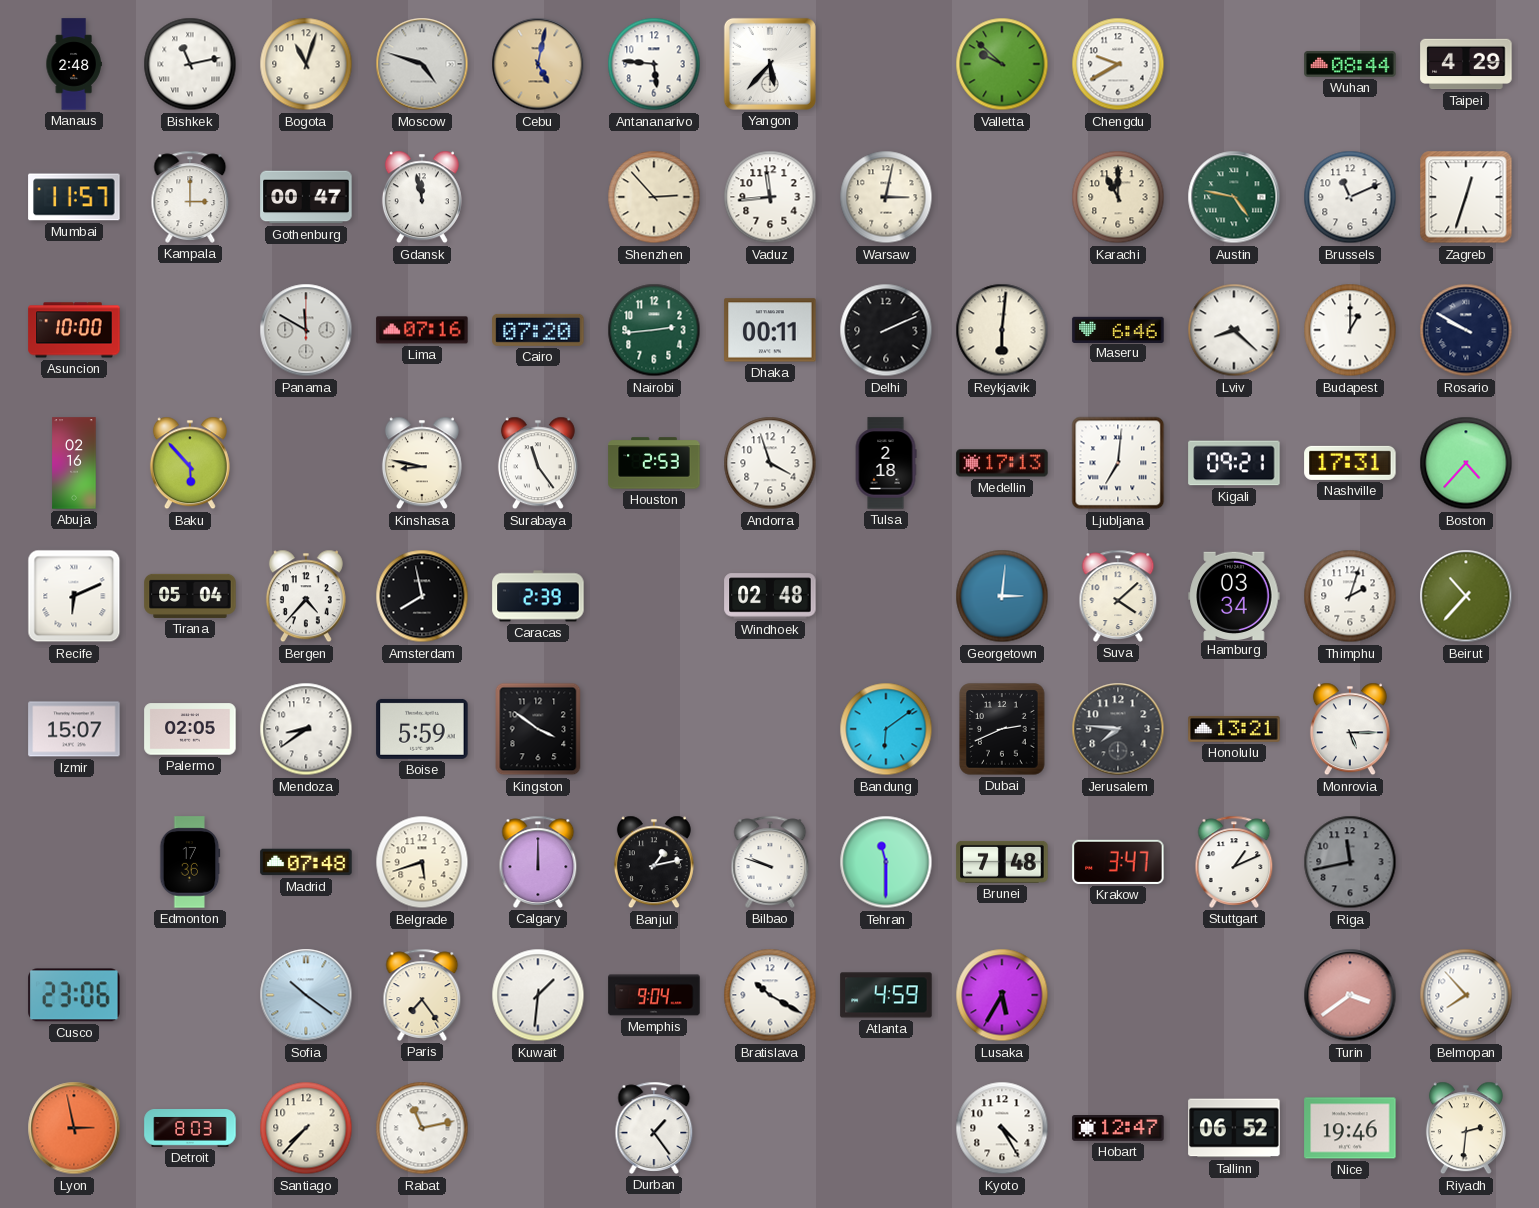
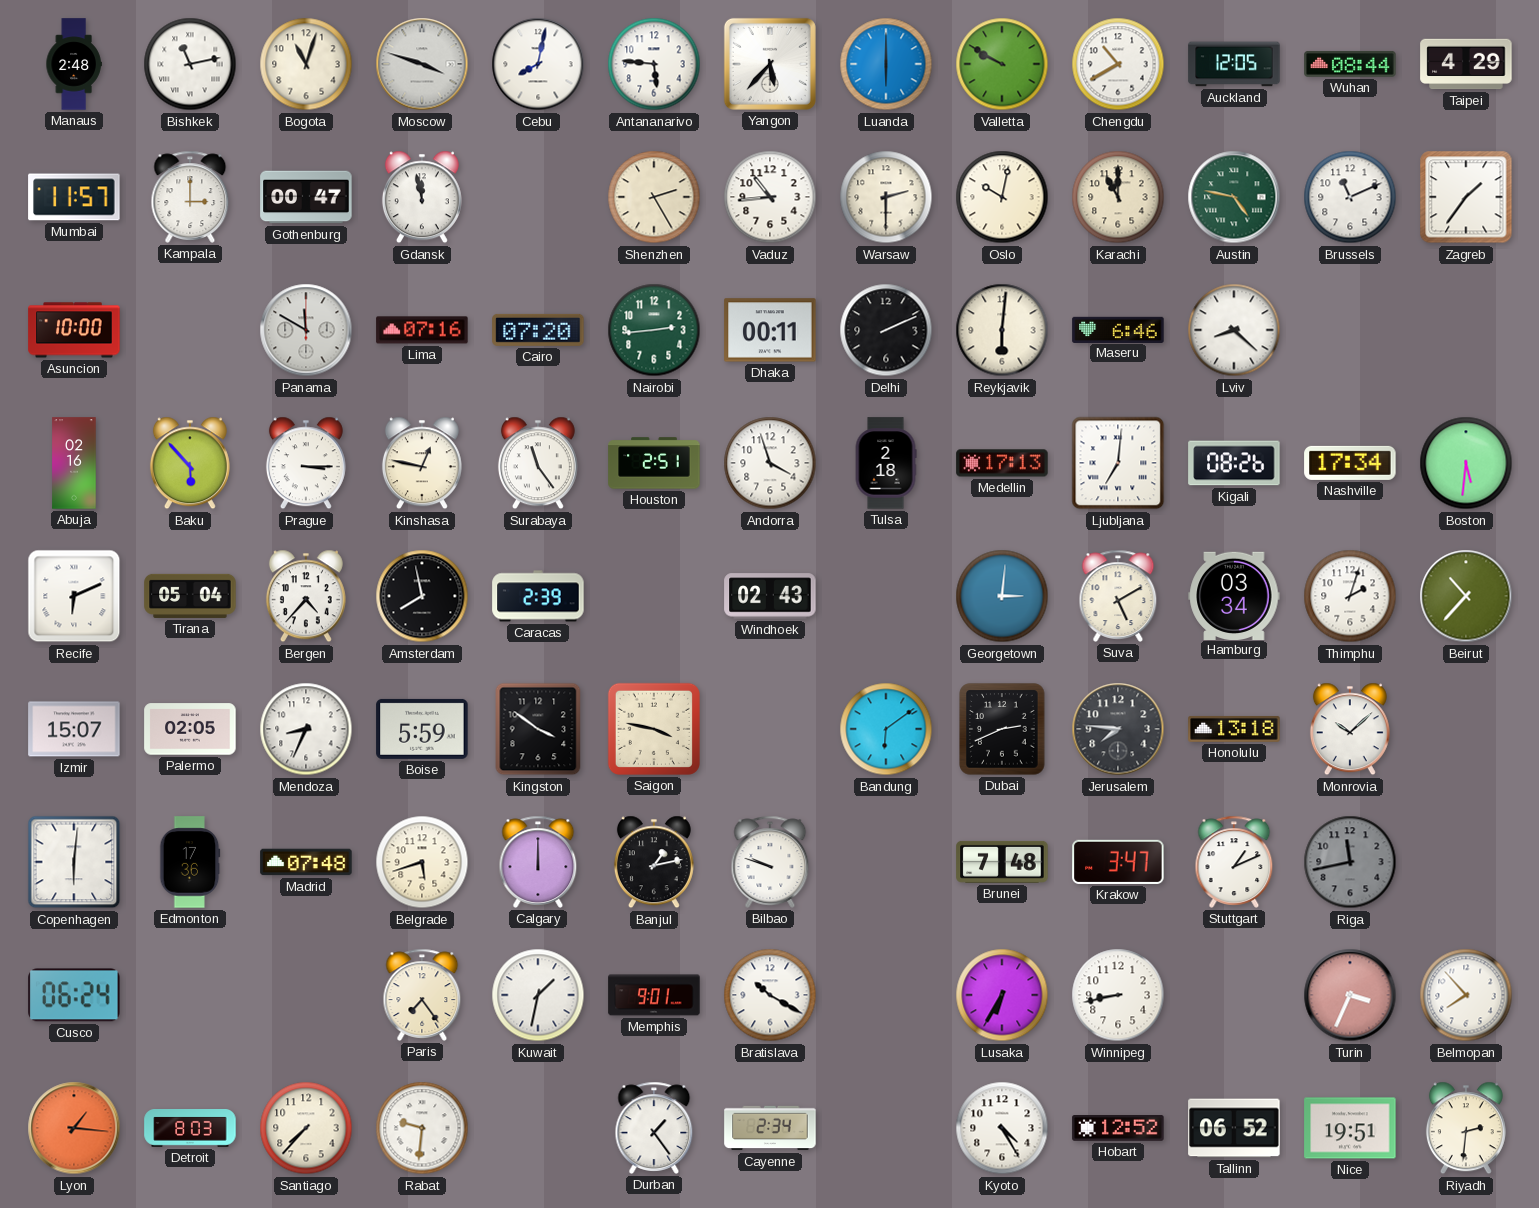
Moscow: 4:48 -> 3:48
Cebu: 5:02 -> 8:02
Cebu dial: champagne -> white
Luanda: none -> 6:00
Valletta: 9:52 -> 9:50
Chengdu: 9:40 -> 10:40
Auckland: none -> 12:05
Shenzhen: 2:53 -> 2:25
Vaduz: 11:44 -> 10:44
Warsaw: 3:02 -> 2:30
Oslo: none -> 10:02
Zagreb: 12:33 -> 1:36
Budapest: 1:00 -> none
Rosario: 9:50 -> none
Prague: none -> 3:15
Kinshasa: 8:47 -> 12:47
Houston: 2:53 -> 2:51
Kigali: 09:21 -> 08:26
Nashville: 17:31 -> 17:34
Boston: 4:37 -> 5:31
Windhoek: 02:48 -> 02:43
Suva: 4:08 -> 5:10
Mendoza: 8:39 -> 8:34
Saigon: none -> 3:47
Honolulu: 13:21 -> 13:18
Monrovia: 5:15 -> 10:08
Copenhagen: none -> 6:01
Tehran: 11:30 -> none
Cusco: 23:06 -> 06:24
Sofia: 10:21 -> none
Kuwait: 1:31 -> 1:32
Memphis: 9:04 -> 9:01
Atlanta: 4:59 -> none
Lusaka: 5:35 -> 6:35
Winnipeg: none -> 8:43
Turin: 3:39 -> 3:34
Lyon: 2:58 -> 1:16
Rabat: 11:13 -> 9:31
Cayenne: none -> 2:34
Hobart: 12:47 -> 12:52
Nice: 19:46 -> 19:51
